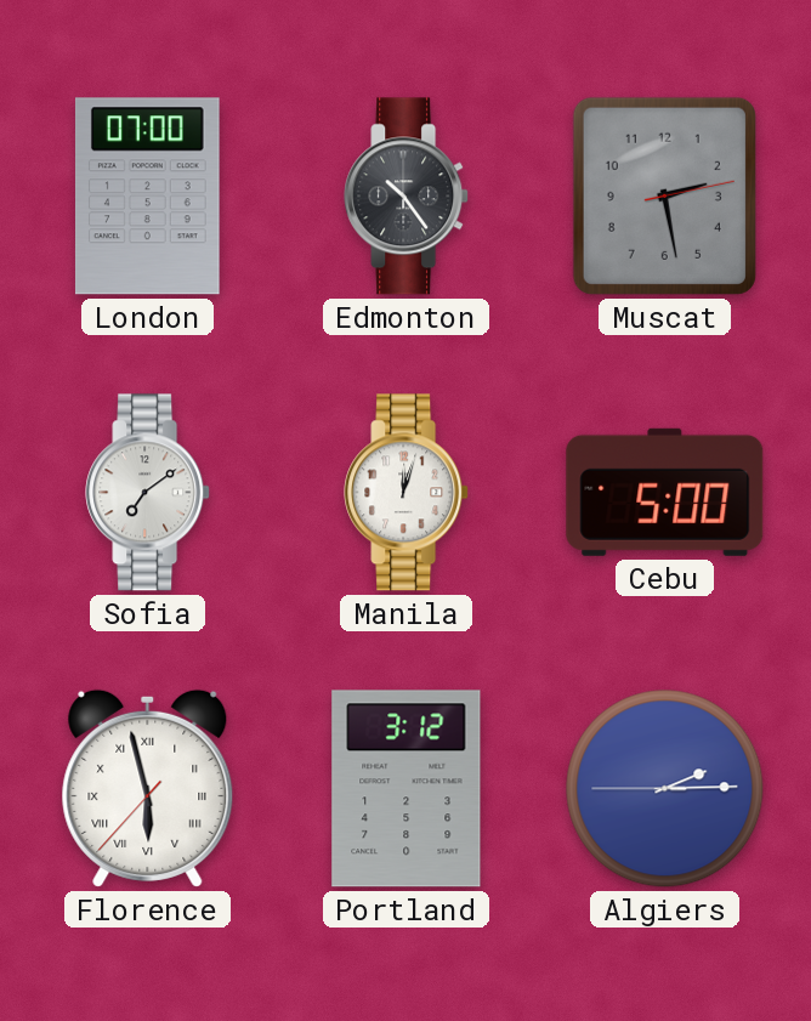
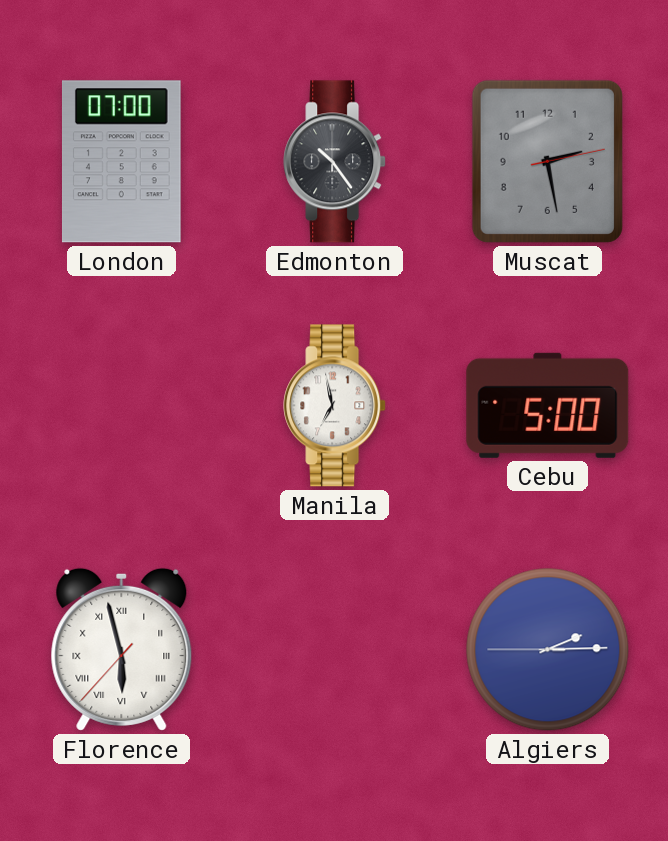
Sofia: 7:09 -> none
Manila: 12:03 -> 6:58
Portland: 3:12 -> none
